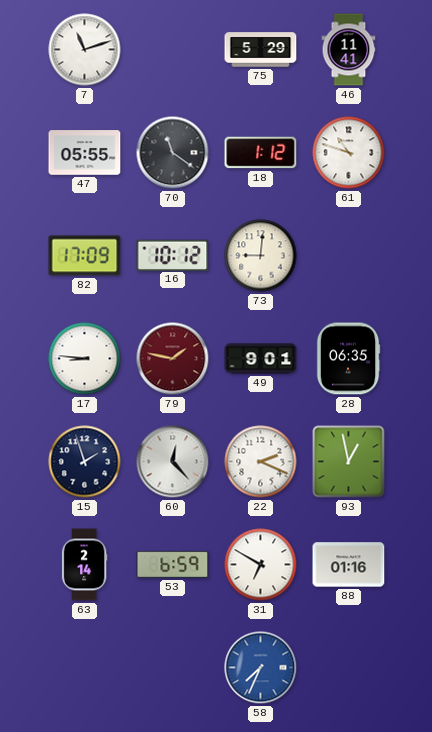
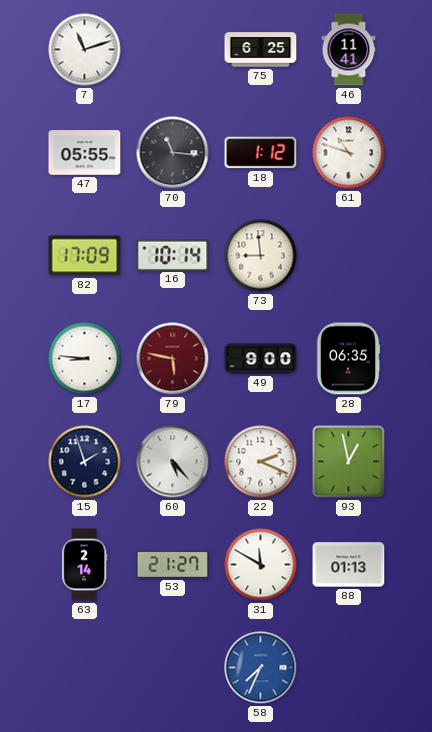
75: 5:29 -> 6:25
70: 11:21 -> 11:16
16: 10:12 -> 10:14
73: 9:01 -> 8:59
79: 1:47 -> 5:47
49: 9:01 -> 9:00
60: 12:23 -> 5:23
53: 6:59 -> 21:27
31: 6:50 -> 11:50
88: 01:16 -> 01:13
